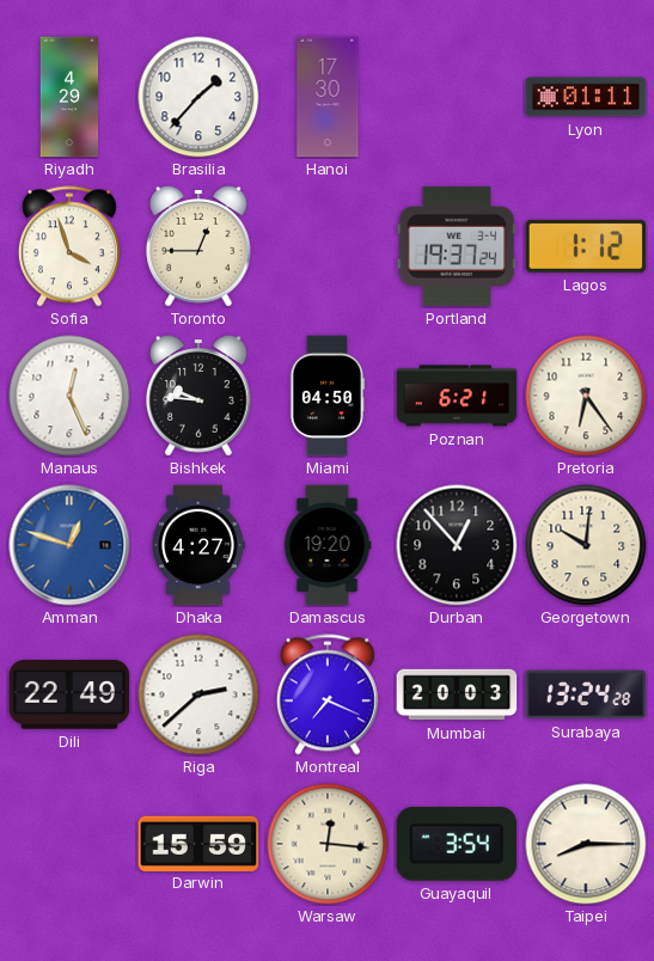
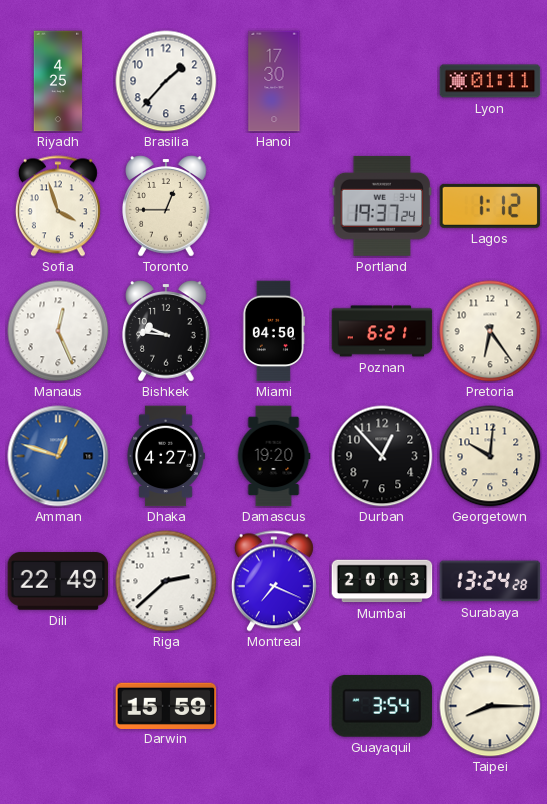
Riyadh: 4:29 -> 4:25
Warsaw: 12:16 -> none
